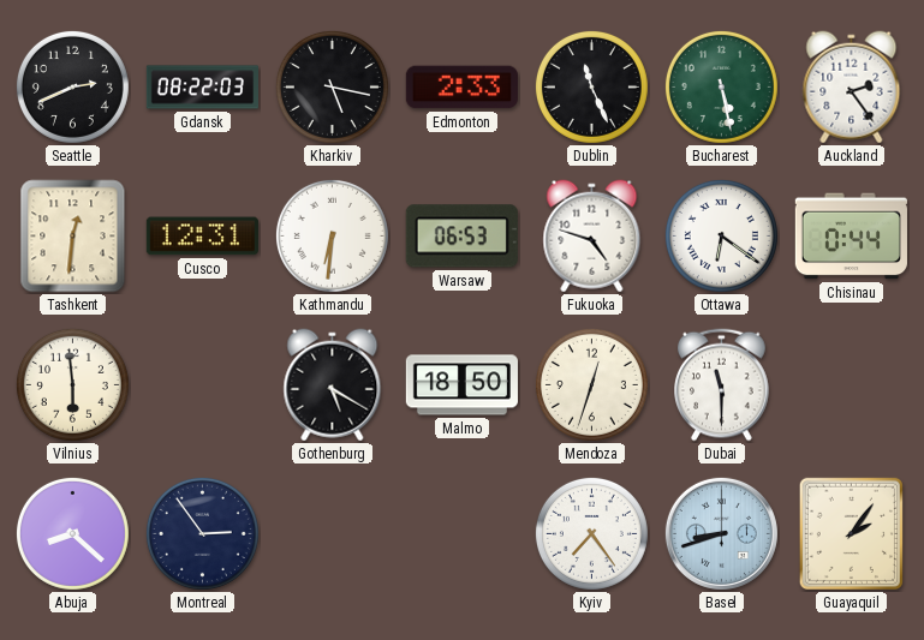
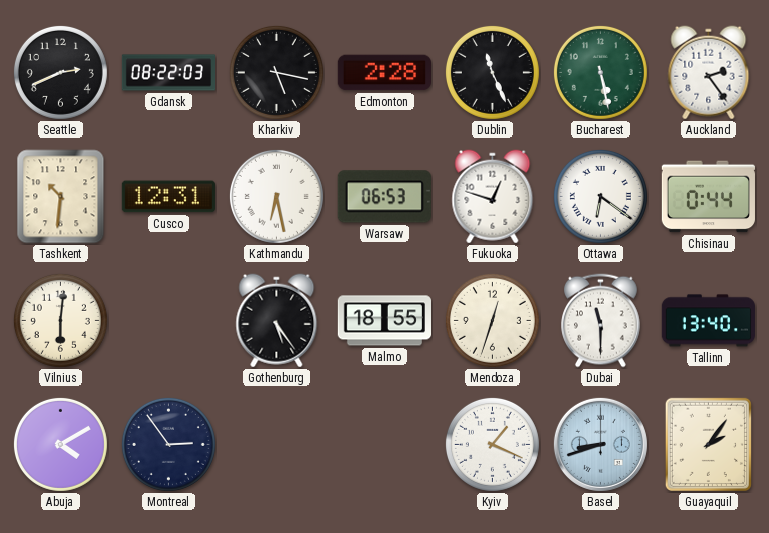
Edmonton: 2:33 -> 2:28
Tashkent: 12:31 -> 10:31
Kathmandu: 6:31 -> 6:28
Fukuoka: 4:48 -> 12:48
Vilnius: 5:59 -> 6:01
Gothenburg: 5:20 -> 5:24
Malmo: 18:50 -> 18:55
Tallinn: none -> 13:40
Abuja: 8:22 -> 4:10
Kyiv: 7:24 -> 1:19
